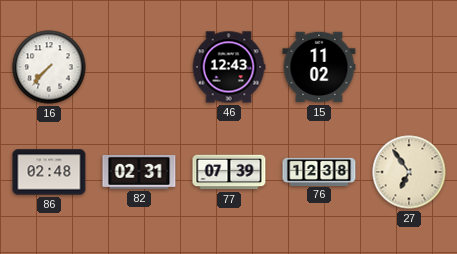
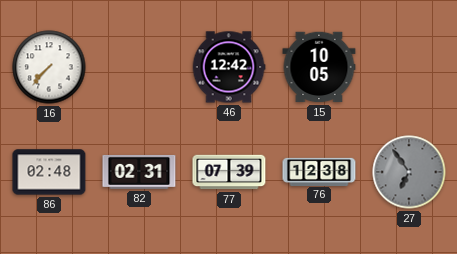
46: 12:43 -> 12:42
15: 11:02 -> 10:05
27 dial: cream -> grey
